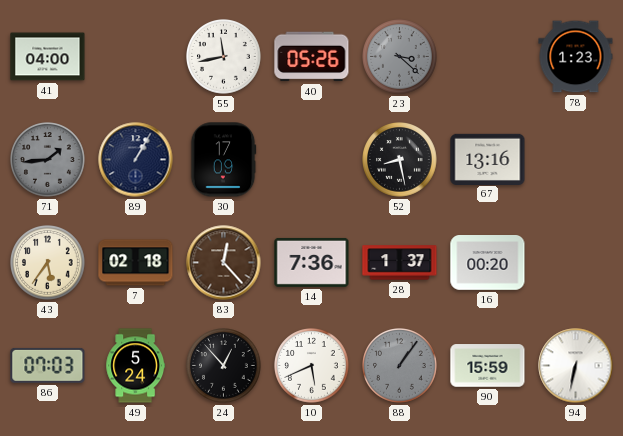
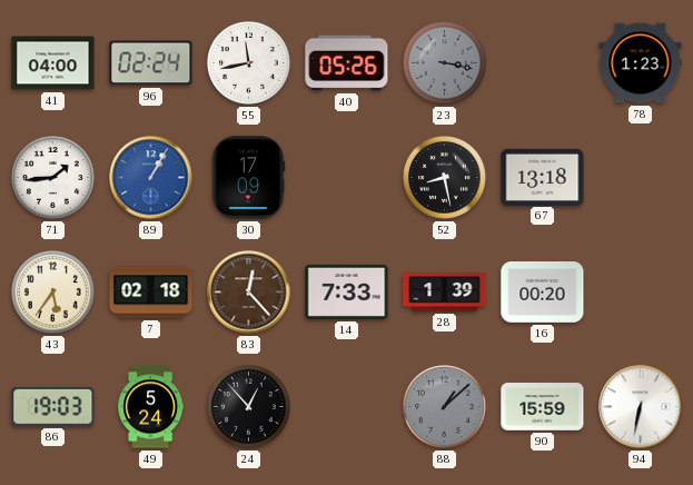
96: none -> 02:24
23: 3:22 -> 3:17
71 dial: grey -> white
89 dial: navy -> blue
67: 13:16 -> 13:18
14: 7:36 -> 7:33
28: 1:37 -> 1:39
86: 07:03 -> 19:03
10: 5:41 -> none
88: 1:06 -> 1:08
